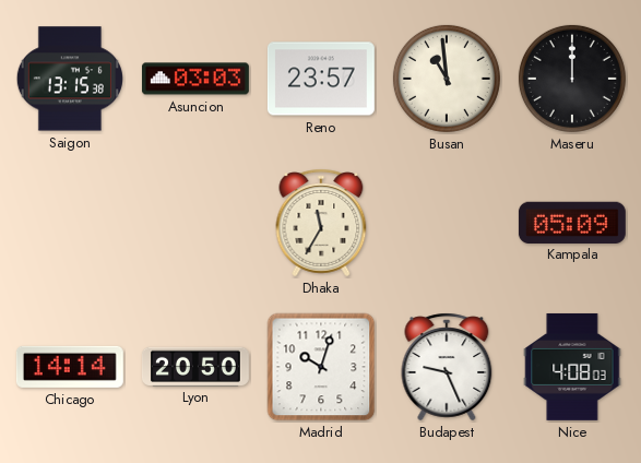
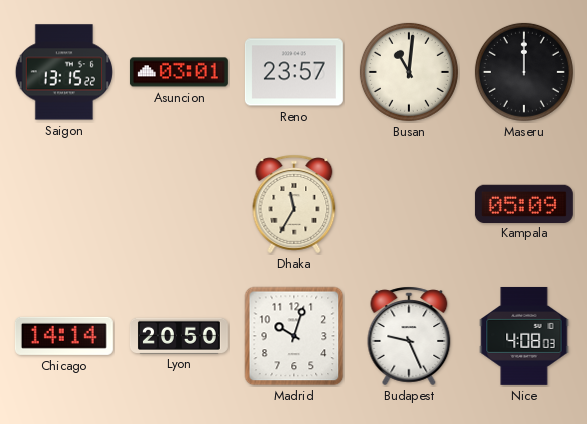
Saigon: 13:15:38 -> 13:15:22
Asuncion: 03:03 -> 03:01
Busan: 10:59 -> 11:01
